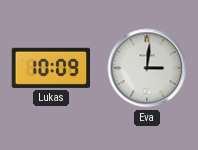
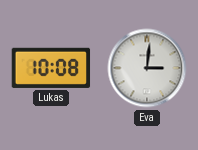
Lukas: 10:09 -> 10:08
